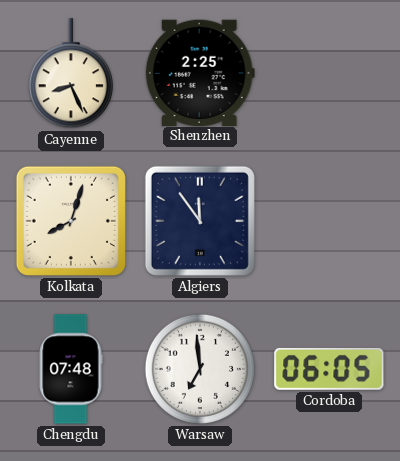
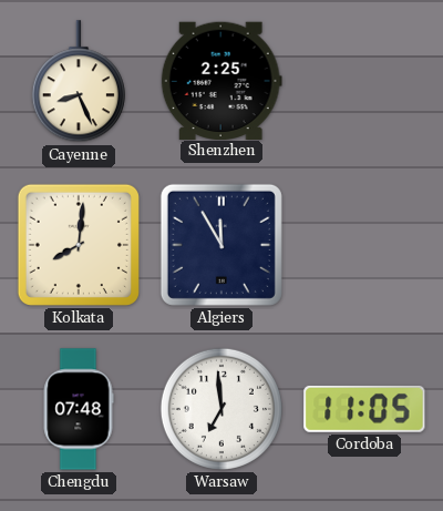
Kolkata: 8:03 -> 8:01
Algiers: 11:54 -> 11:55
Cordoba: 06:05 -> 11:05
